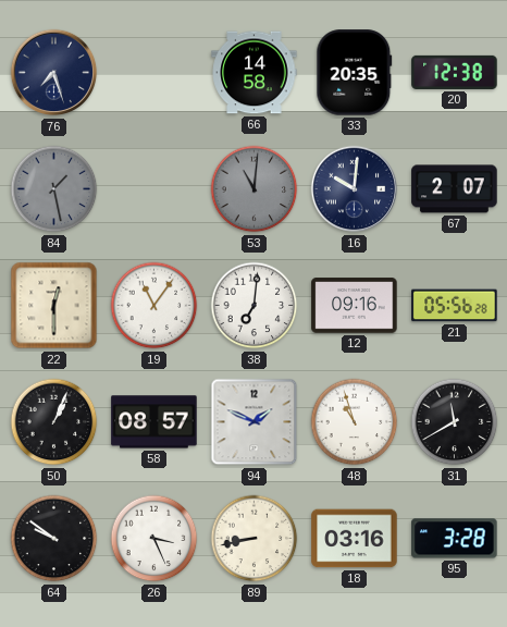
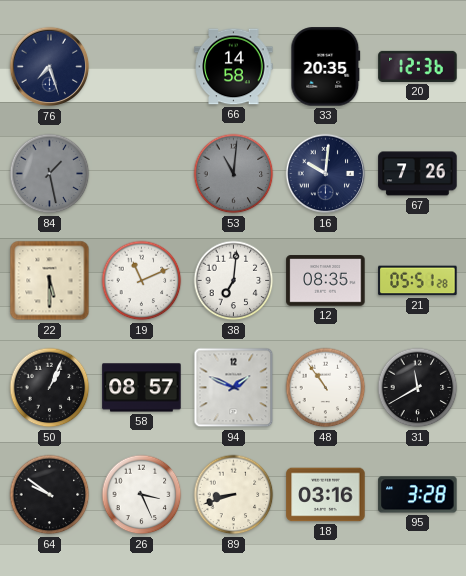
20: 12:38 -> 12:36
67: 2:07 -> 7:26
22: 12:30 -> 5:30
19: 11:06 -> 11:11
12: 09:16 -> 08:35
21: 05:56 -> 05:51
48: 10:57 -> 10:54
89: 8:43 -> 8:42
